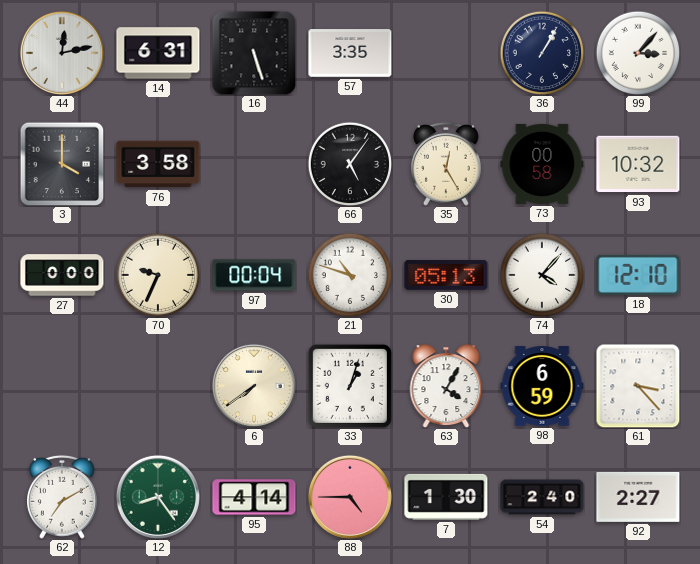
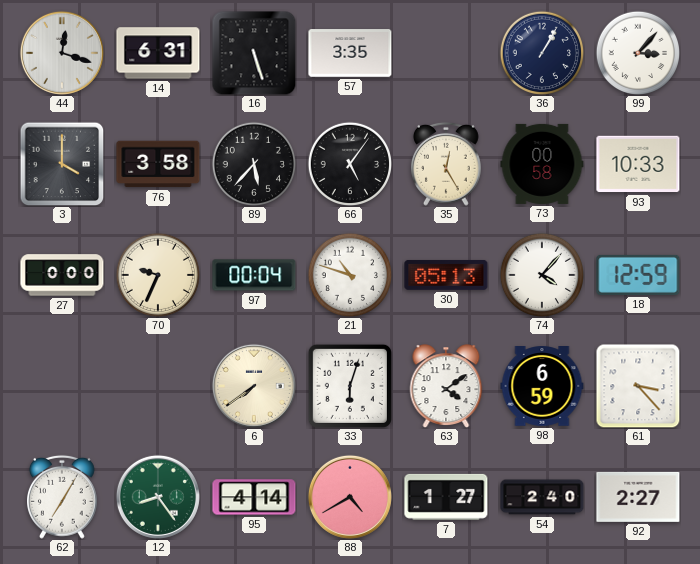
44: 12:13 -> 12:18
89: none -> 5:37
93: 10:32 -> 10:33
18: 12:10 -> 12:59
33: 1:03 -> 6:03
63: 4:05 -> 4:09
62: 7:10 -> 7:05
88: 4:45 -> 4:40
7: 1:30 -> 1:27
